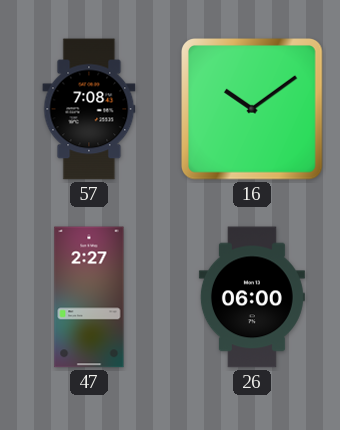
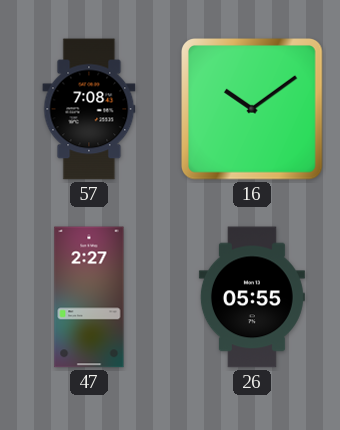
26: 06:00 -> 05:55
